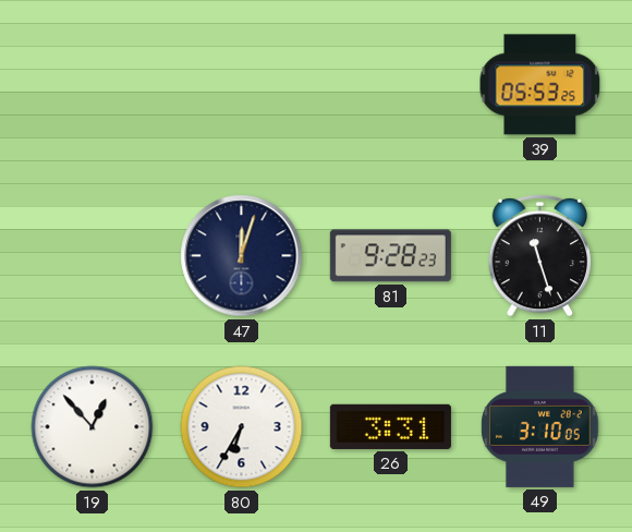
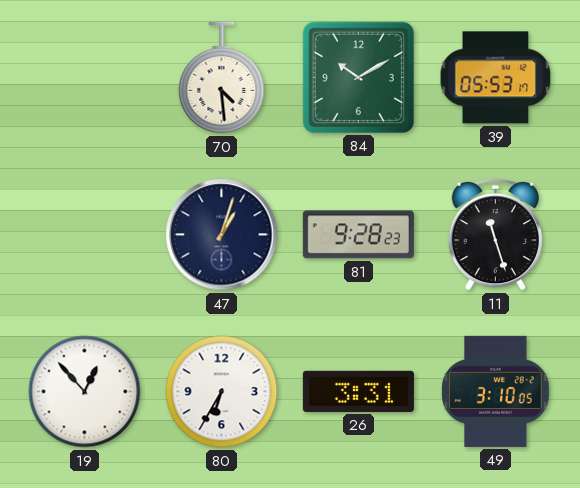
70: none -> 4:29
84: none -> 10:10
39: 05:53:25 -> 05:53:17
47: 12:03 -> 1:03
